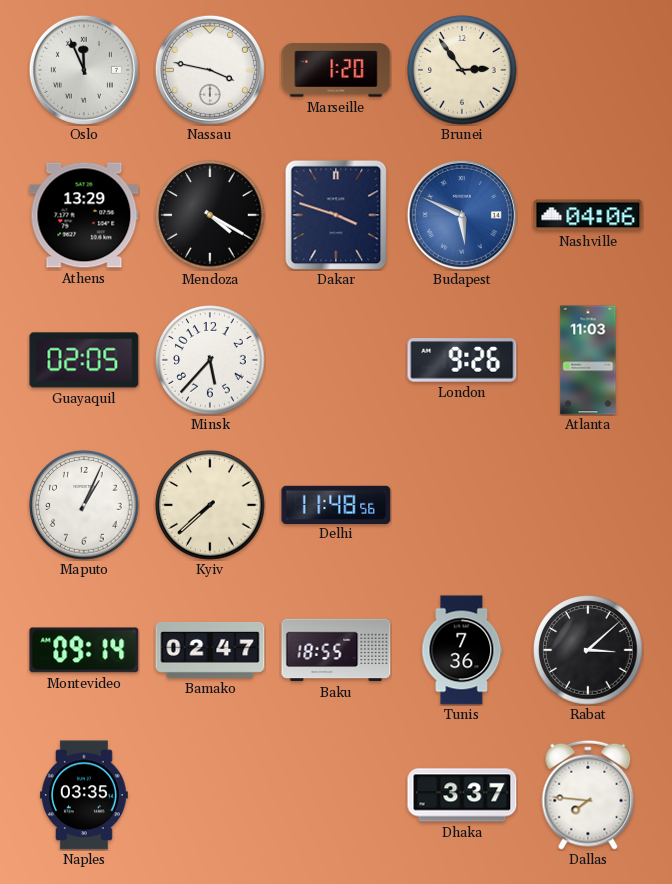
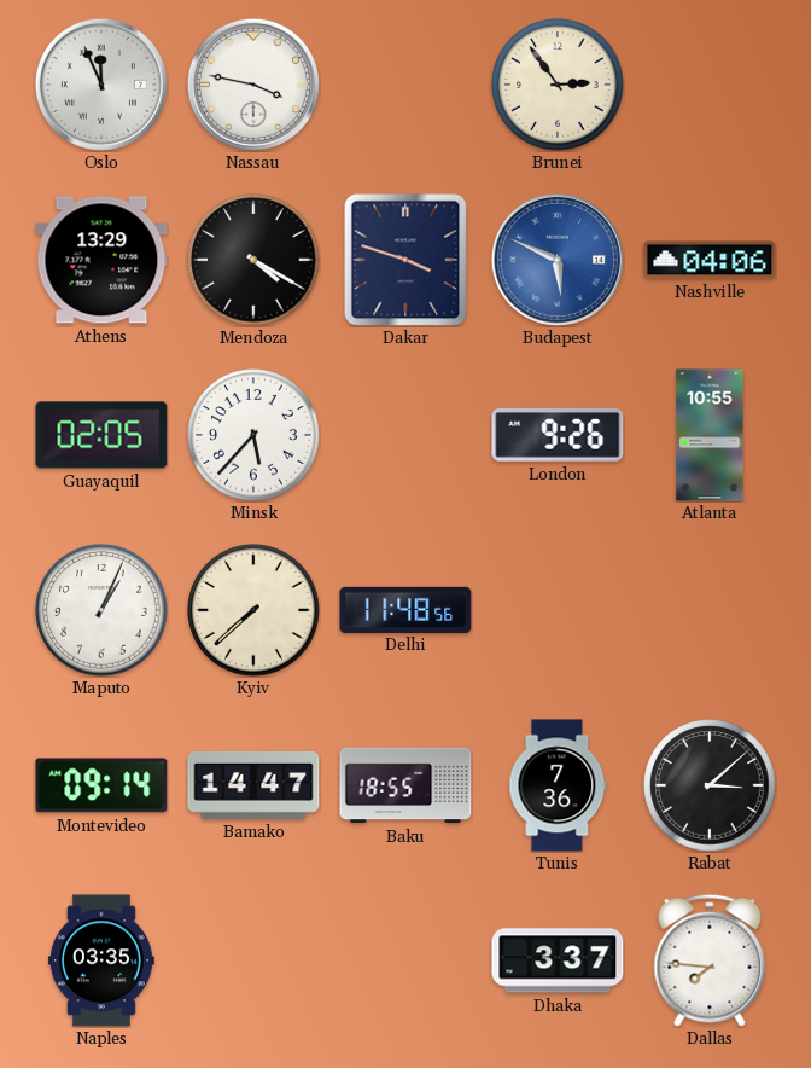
Marseille: 1:20 -> none
Atlanta: 11:03 -> 10:55
Bamako: 02:47 -> 14:47
